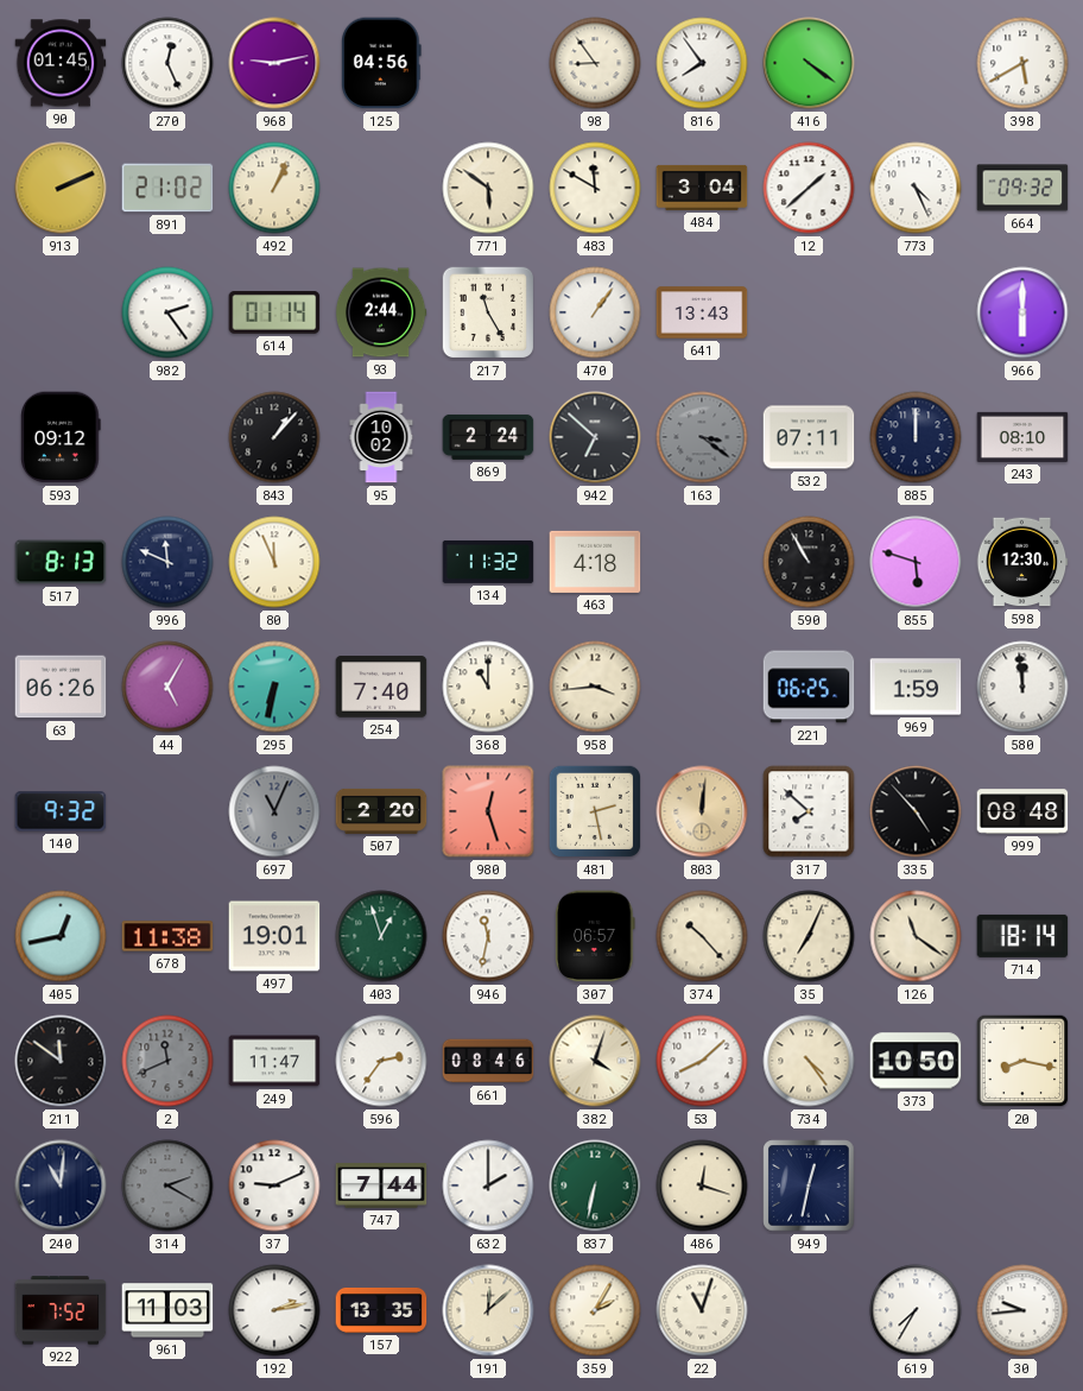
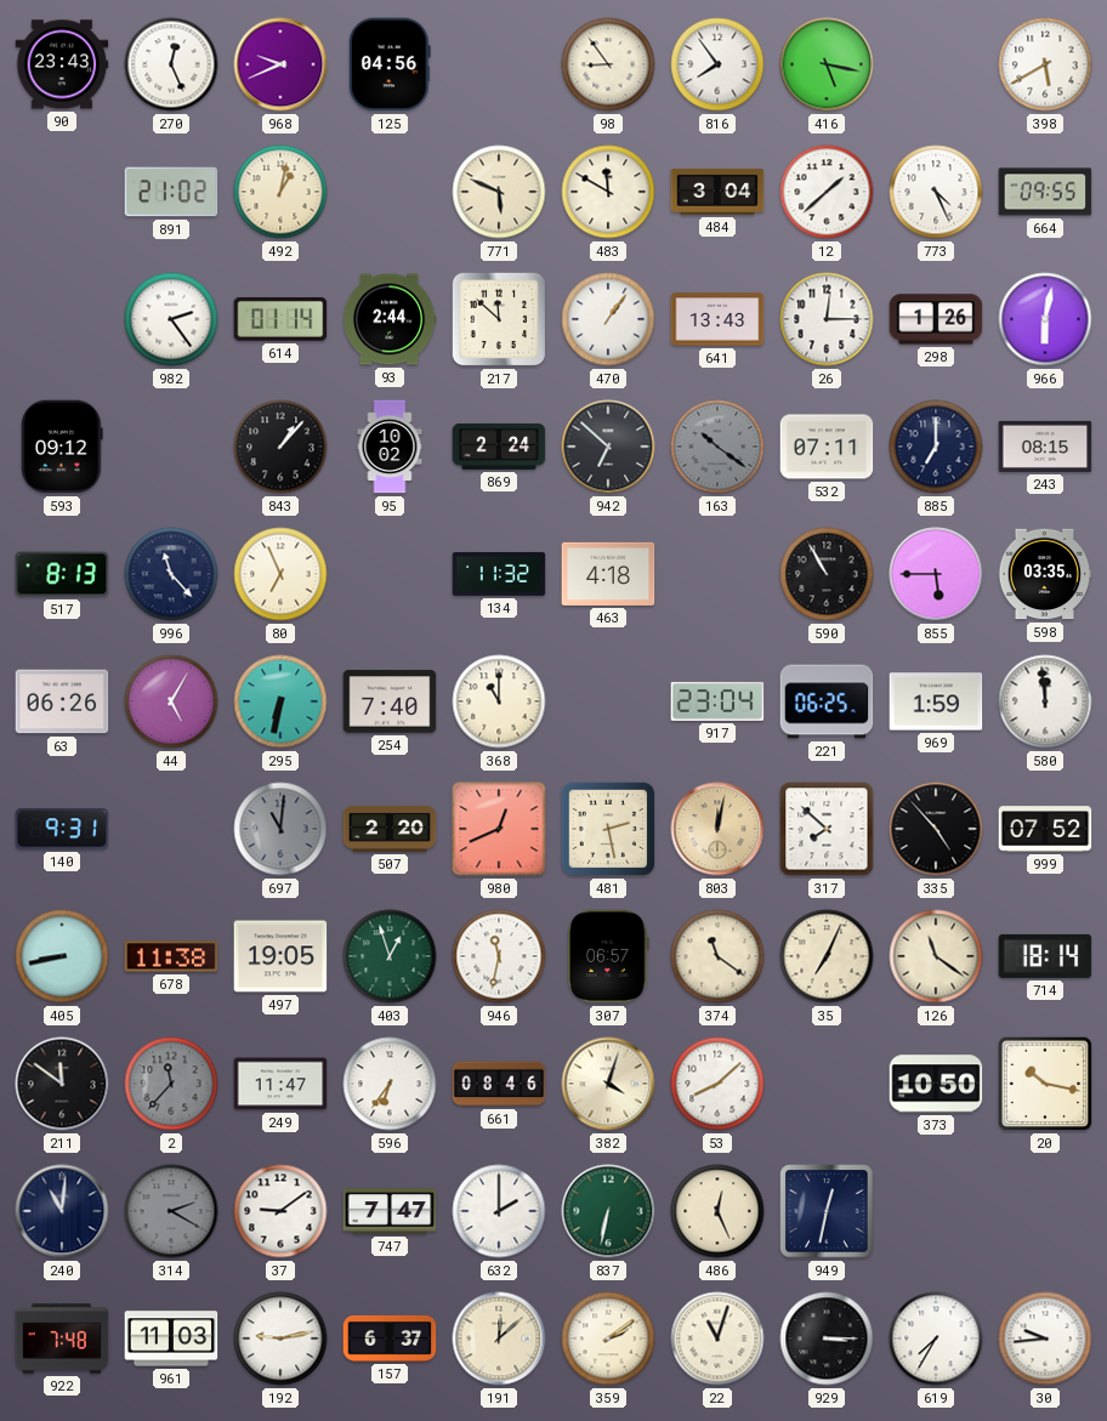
90: 01:45 -> 23:43
968: 9:13 -> 9:41
416: 4:21 -> 5:17
913: 2:11 -> none
492: 1:04 -> 1:02
771: 5:51 -> 5:49
664: 09:32 -> 09:55
217: 11:25 -> 11:52
26: none -> 12:15
298: none -> 1:26
966: 6:00 -> 6:02
163: 3:21 -> 10:21
885: 12:00 -> 7:00
243: 08:10 -> 08:15
996: 11:49 -> 11:23
80: 11:56 -> 6:56
855: 5:48 -> 5:45
598: 12:30 -> 03:35
958: 3:44 -> none
917: none -> 23:04
140: 9:32 -> 9:31
697: 11:04 -> 11:01
980: 12:27 -> 12:41
803: 12:01 -> 12:02
999: 08:48 -> 07:52
405: 12:43 -> 8:43
497: 19:01 -> 19:05
374: 10:23 -> 11:21
2: 11:41 -> 11:37
596: 2:36 -> 6:36
734: 4:24 -> none
20: 8:17 -> 10:17
37: 9:11 -> 9:09
747: 7:44 -> 7:47
486: 12:18 -> 12:26
922: 7:52 -> 7:48
192: 2:13 -> 9:13
157: 13:35 -> 6:37
359: 2:05 -> 2:09
929: none -> 3:15
